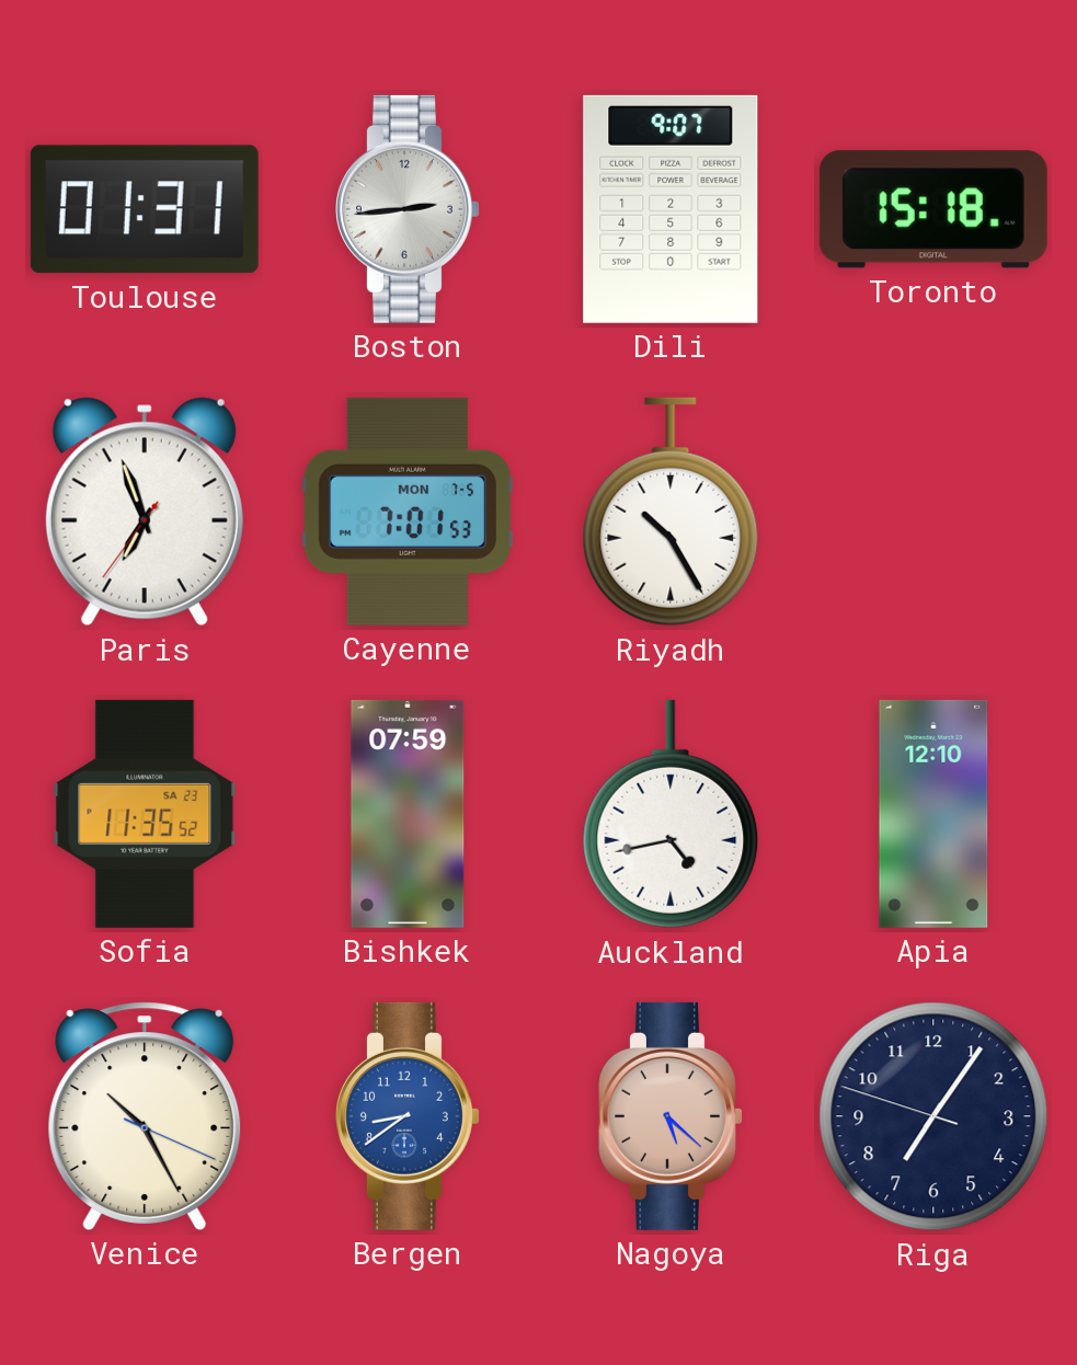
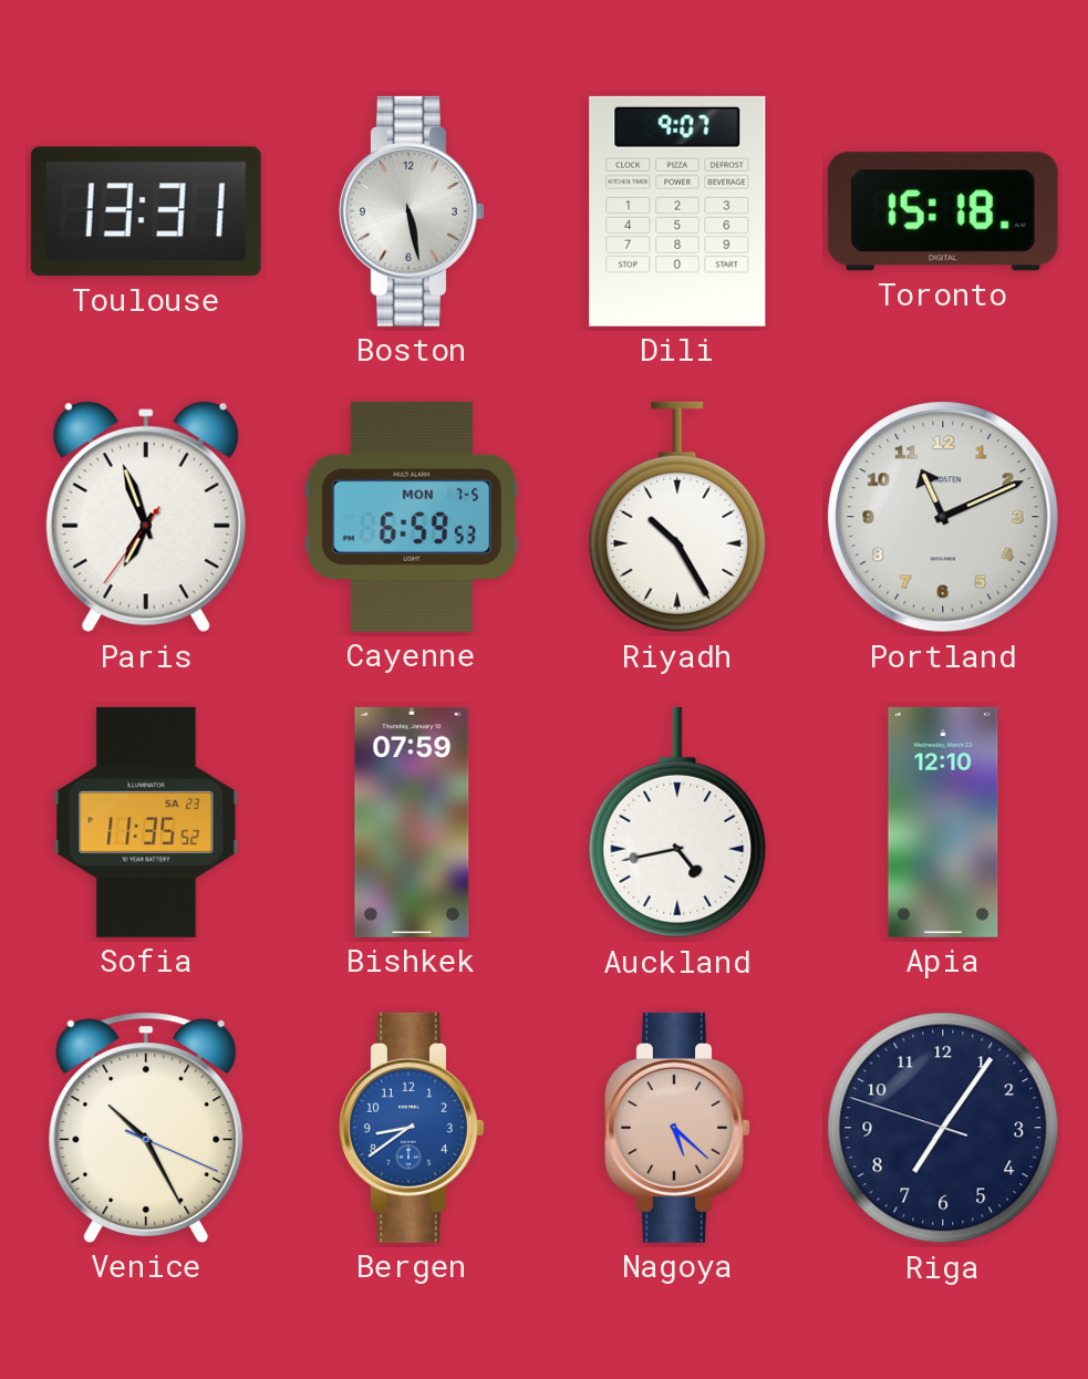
Toulouse: 01:31 -> 13:31
Boston: 2:44 -> 5:28
Cayenne: 7:01 -> 6:59
Portland: none -> 11:11
